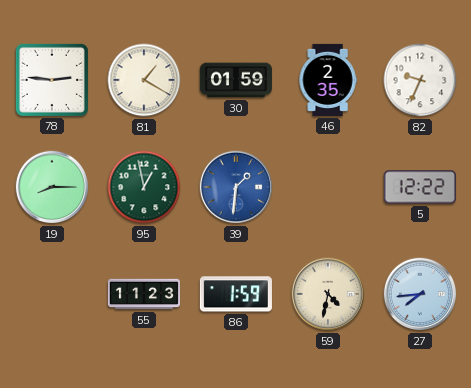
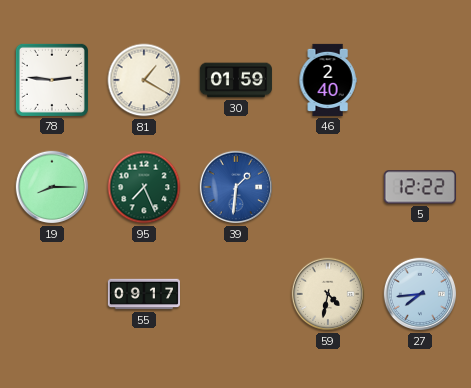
46: 2:35 -> 2:40
82: 9:34 -> none
95: 12:58 -> 7:26
55: 11:23 -> 09:17
86: 1:59 -> none
